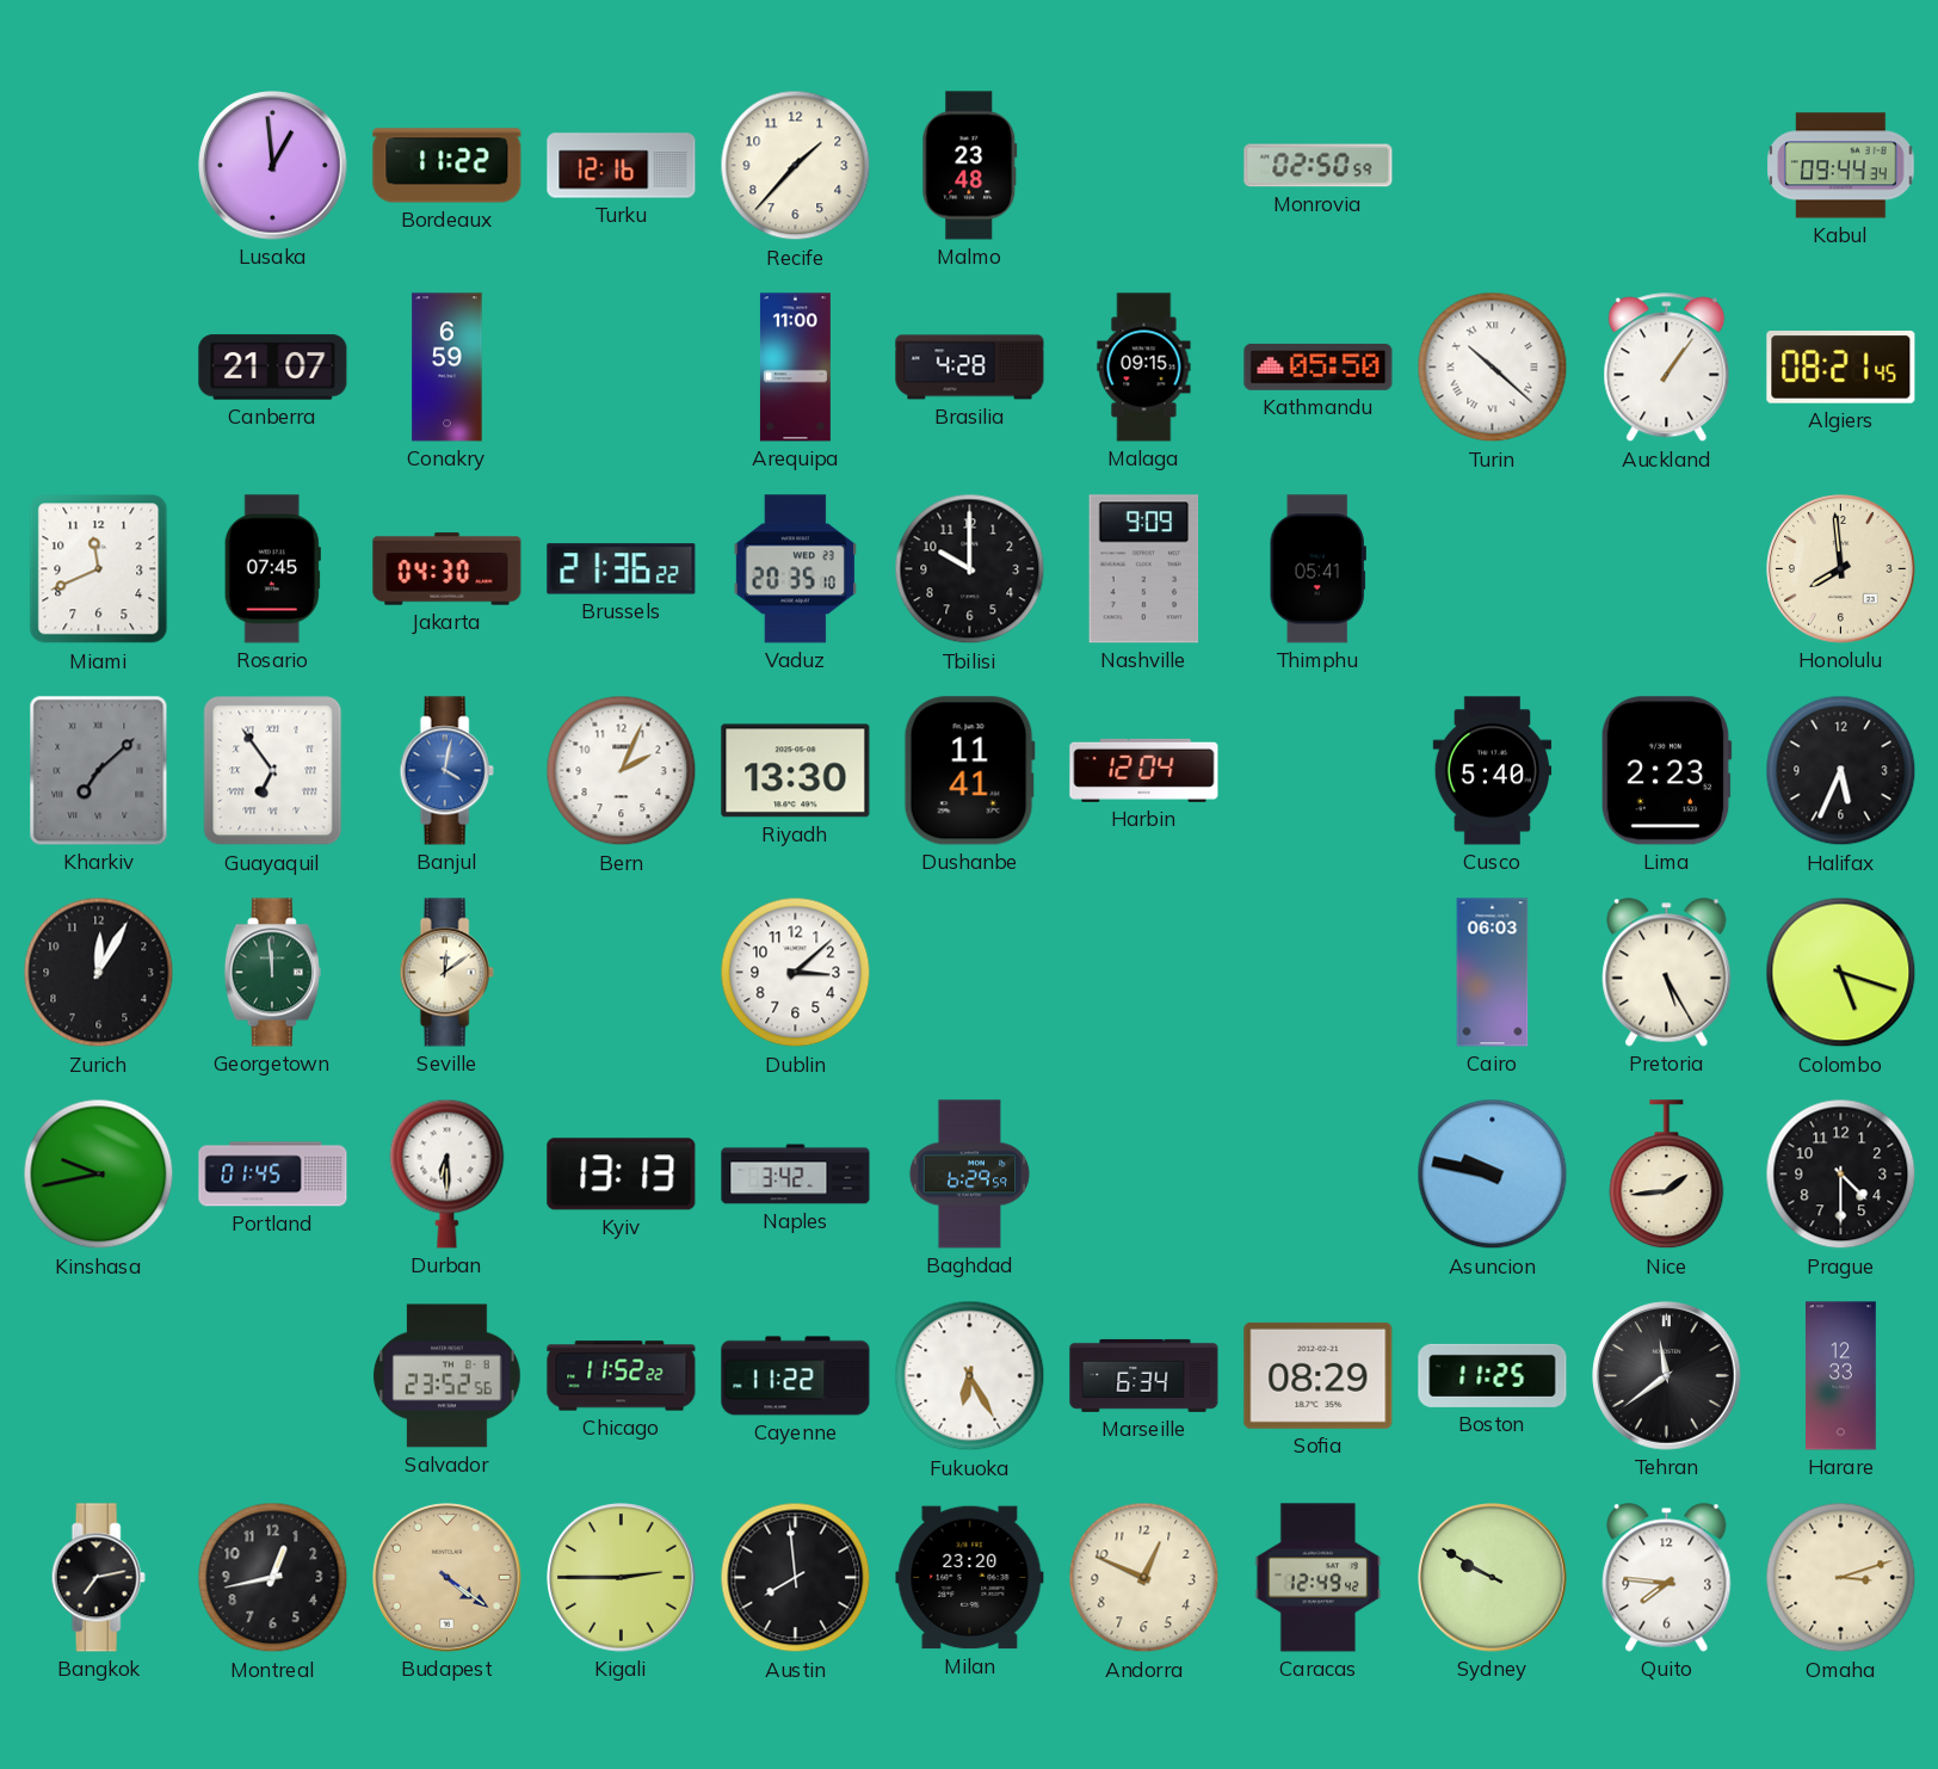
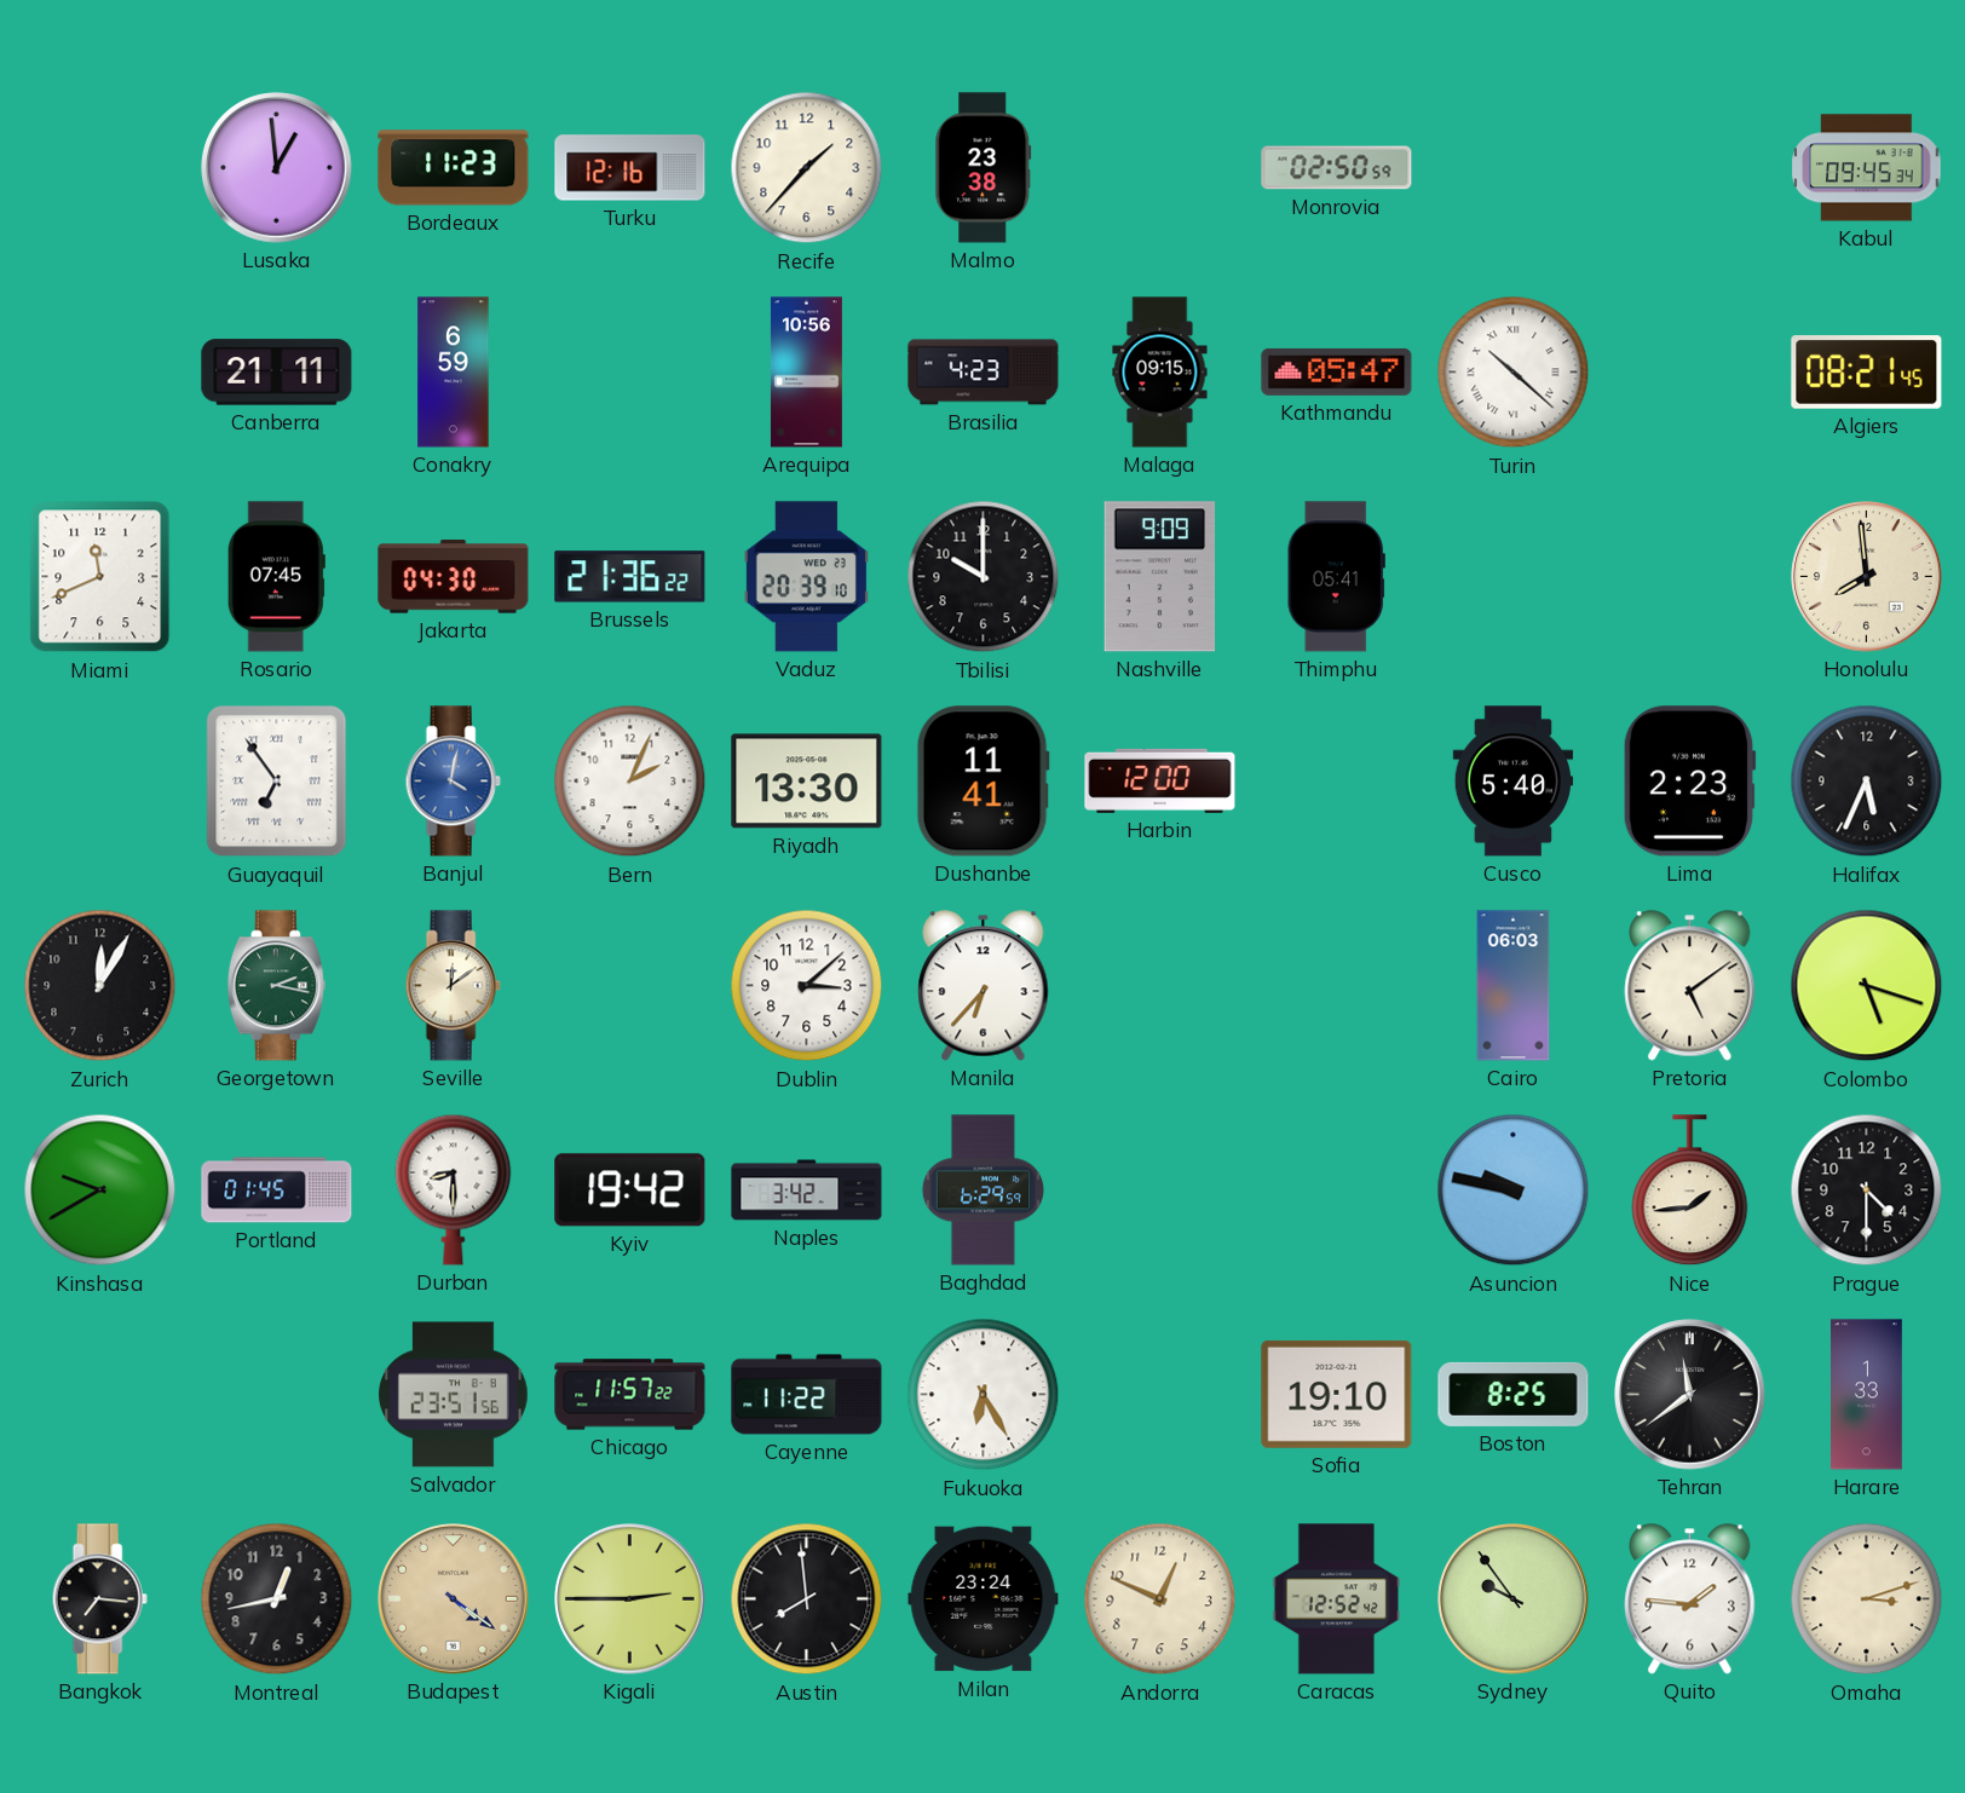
Bordeaux: 11:22 -> 11:23
Malmo: 23:48 -> 23:38
Kabul: 09:44 -> 09:45
Canberra: 21:07 -> 21:11
Arequipa: 11:00 -> 10:56
Brasilia: 4:28 -> 4:23
Kathmandu: 05:50 -> 05:47
Auckland: 1:06 -> none
Vaduz: 20:35 -> 20:39
Kharkiv: 7:08 -> none
Harbin: 12:04 -> 12:00
Georgetown: 11:59 -> 2:17
Manila: none -> 6:37
Pretoria: 5:25 -> 5:09
Kinshasa: 9:43 -> 9:40
Durban: 6:30 -> 8:30
Kyiv: 13:13 -> 19:42
Salvador: 23:52 -> 23:51
Chicago: 11:52 -> 11:57
Marseille: 6:34 -> none
Sofia: 08:29 -> 19:10
Boston: 11:25 -> 8:25
Harare: 12:33 -> 1:33
Bangkok: 7:13 -> 7:16
Milan: 23:20 -> 23:24
Caracas: 12:49 -> 12:52
Sydney: 9:50 -> 9:54
Quito: 7:46 -> 1:46
